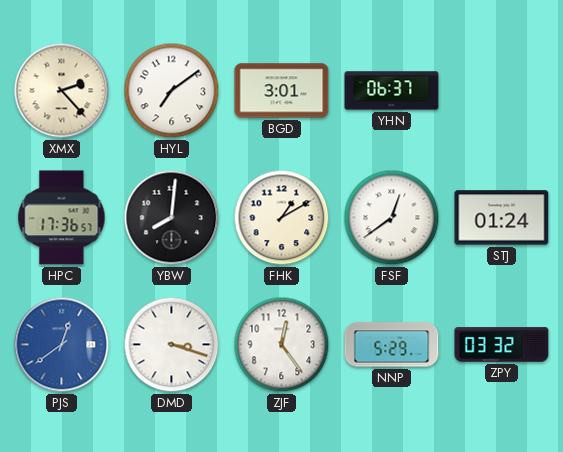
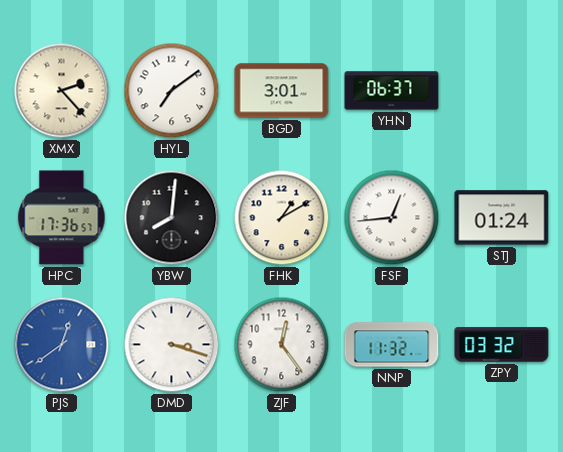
FSF: 12:39 -> 12:44
NNP: 5:29 -> 11:32
